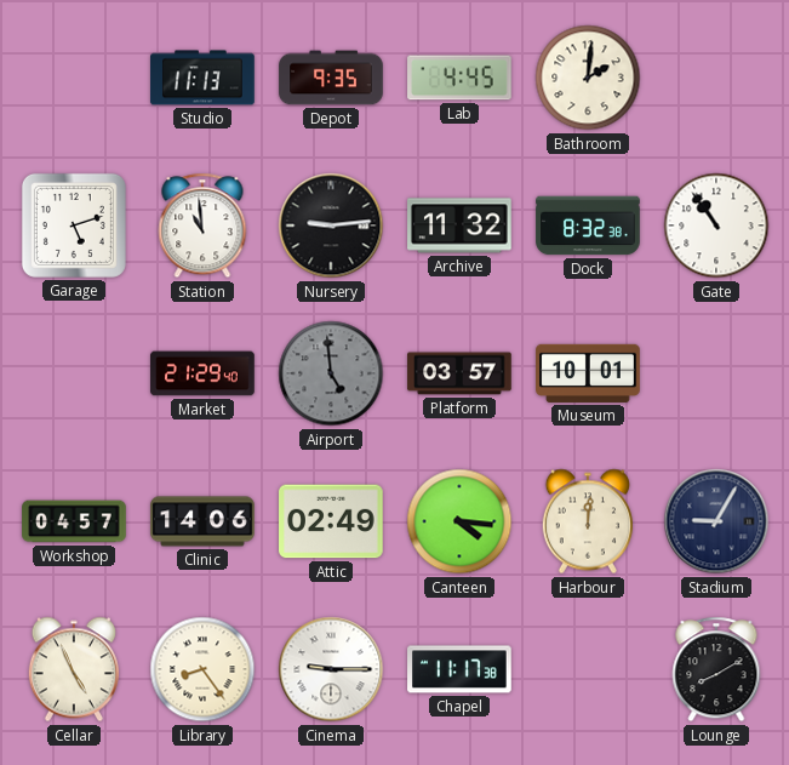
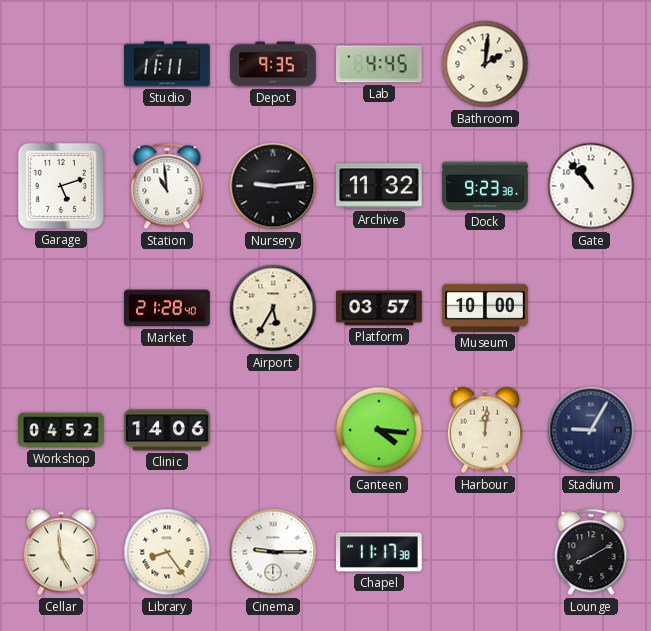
Studio: 11:13 -> 11:11
Dock: 8:32 -> 9:23
Gate: 10:54 -> 10:53
Market: 21:29 -> 21:28
Airport: 4:59 -> 5:35
Airport dial: grey -> cream
Museum: 10:01 -> 10:00
Workshop: 04:57 -> 04:52
Attic: 02:49 -> none
Cellar: 4:56 -> 4:59
